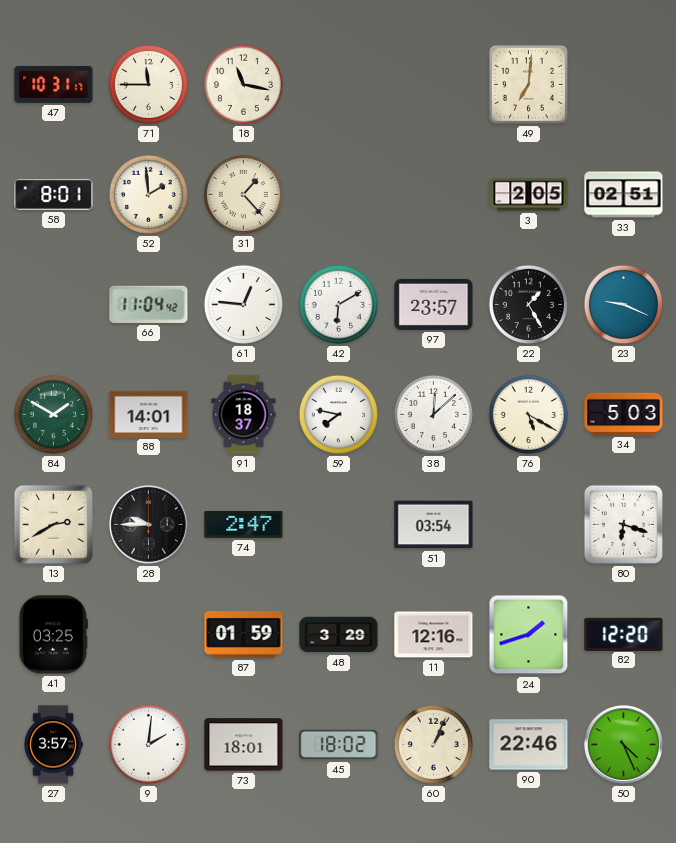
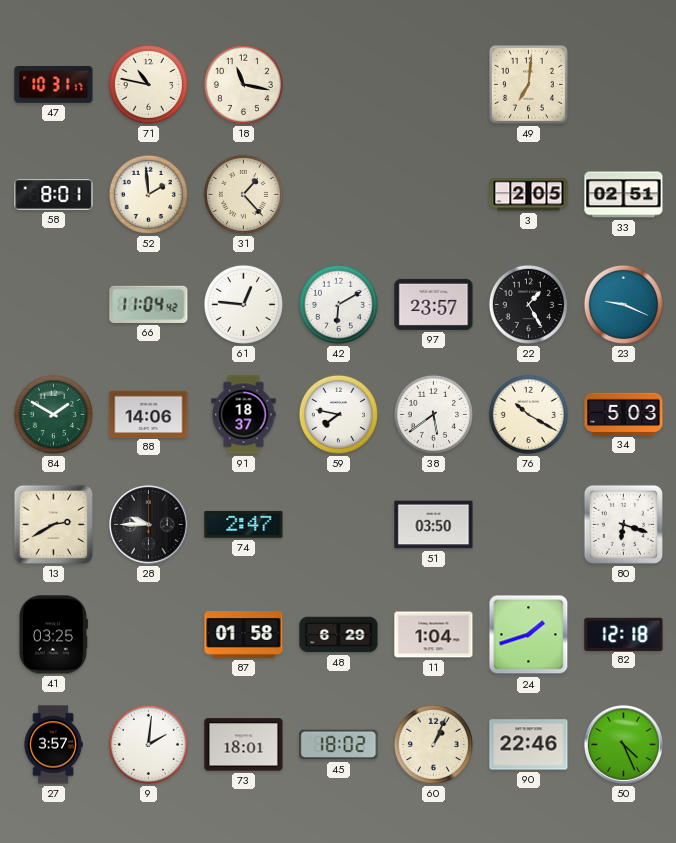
71: 11:45 -> 10:47
88: 14:01 -> 14:06
38: 12:08 -> 5:39
76: 5:20 -> 10:20
51: 03:54 -> 03:50
87: 01:59 -> 01:58
48: 3:29 -> 6:29
11: 12:16 -> 1:04
82: 12:20 -> 12:18
